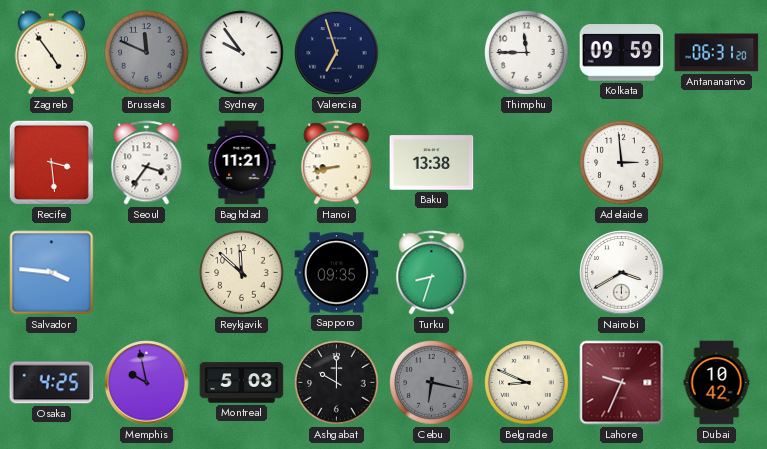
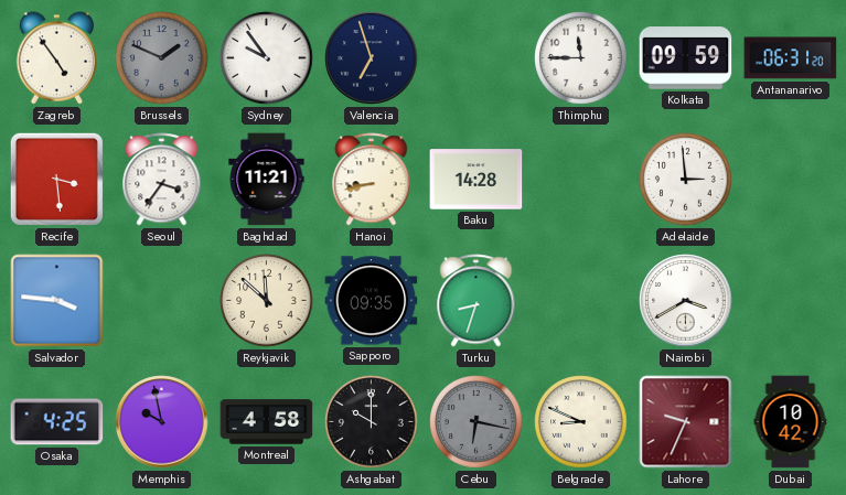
Brussels: 11:49 -> 1:49
Baku: 13:38 -> 14:28
Montreal: 5:03 -> 4:58
